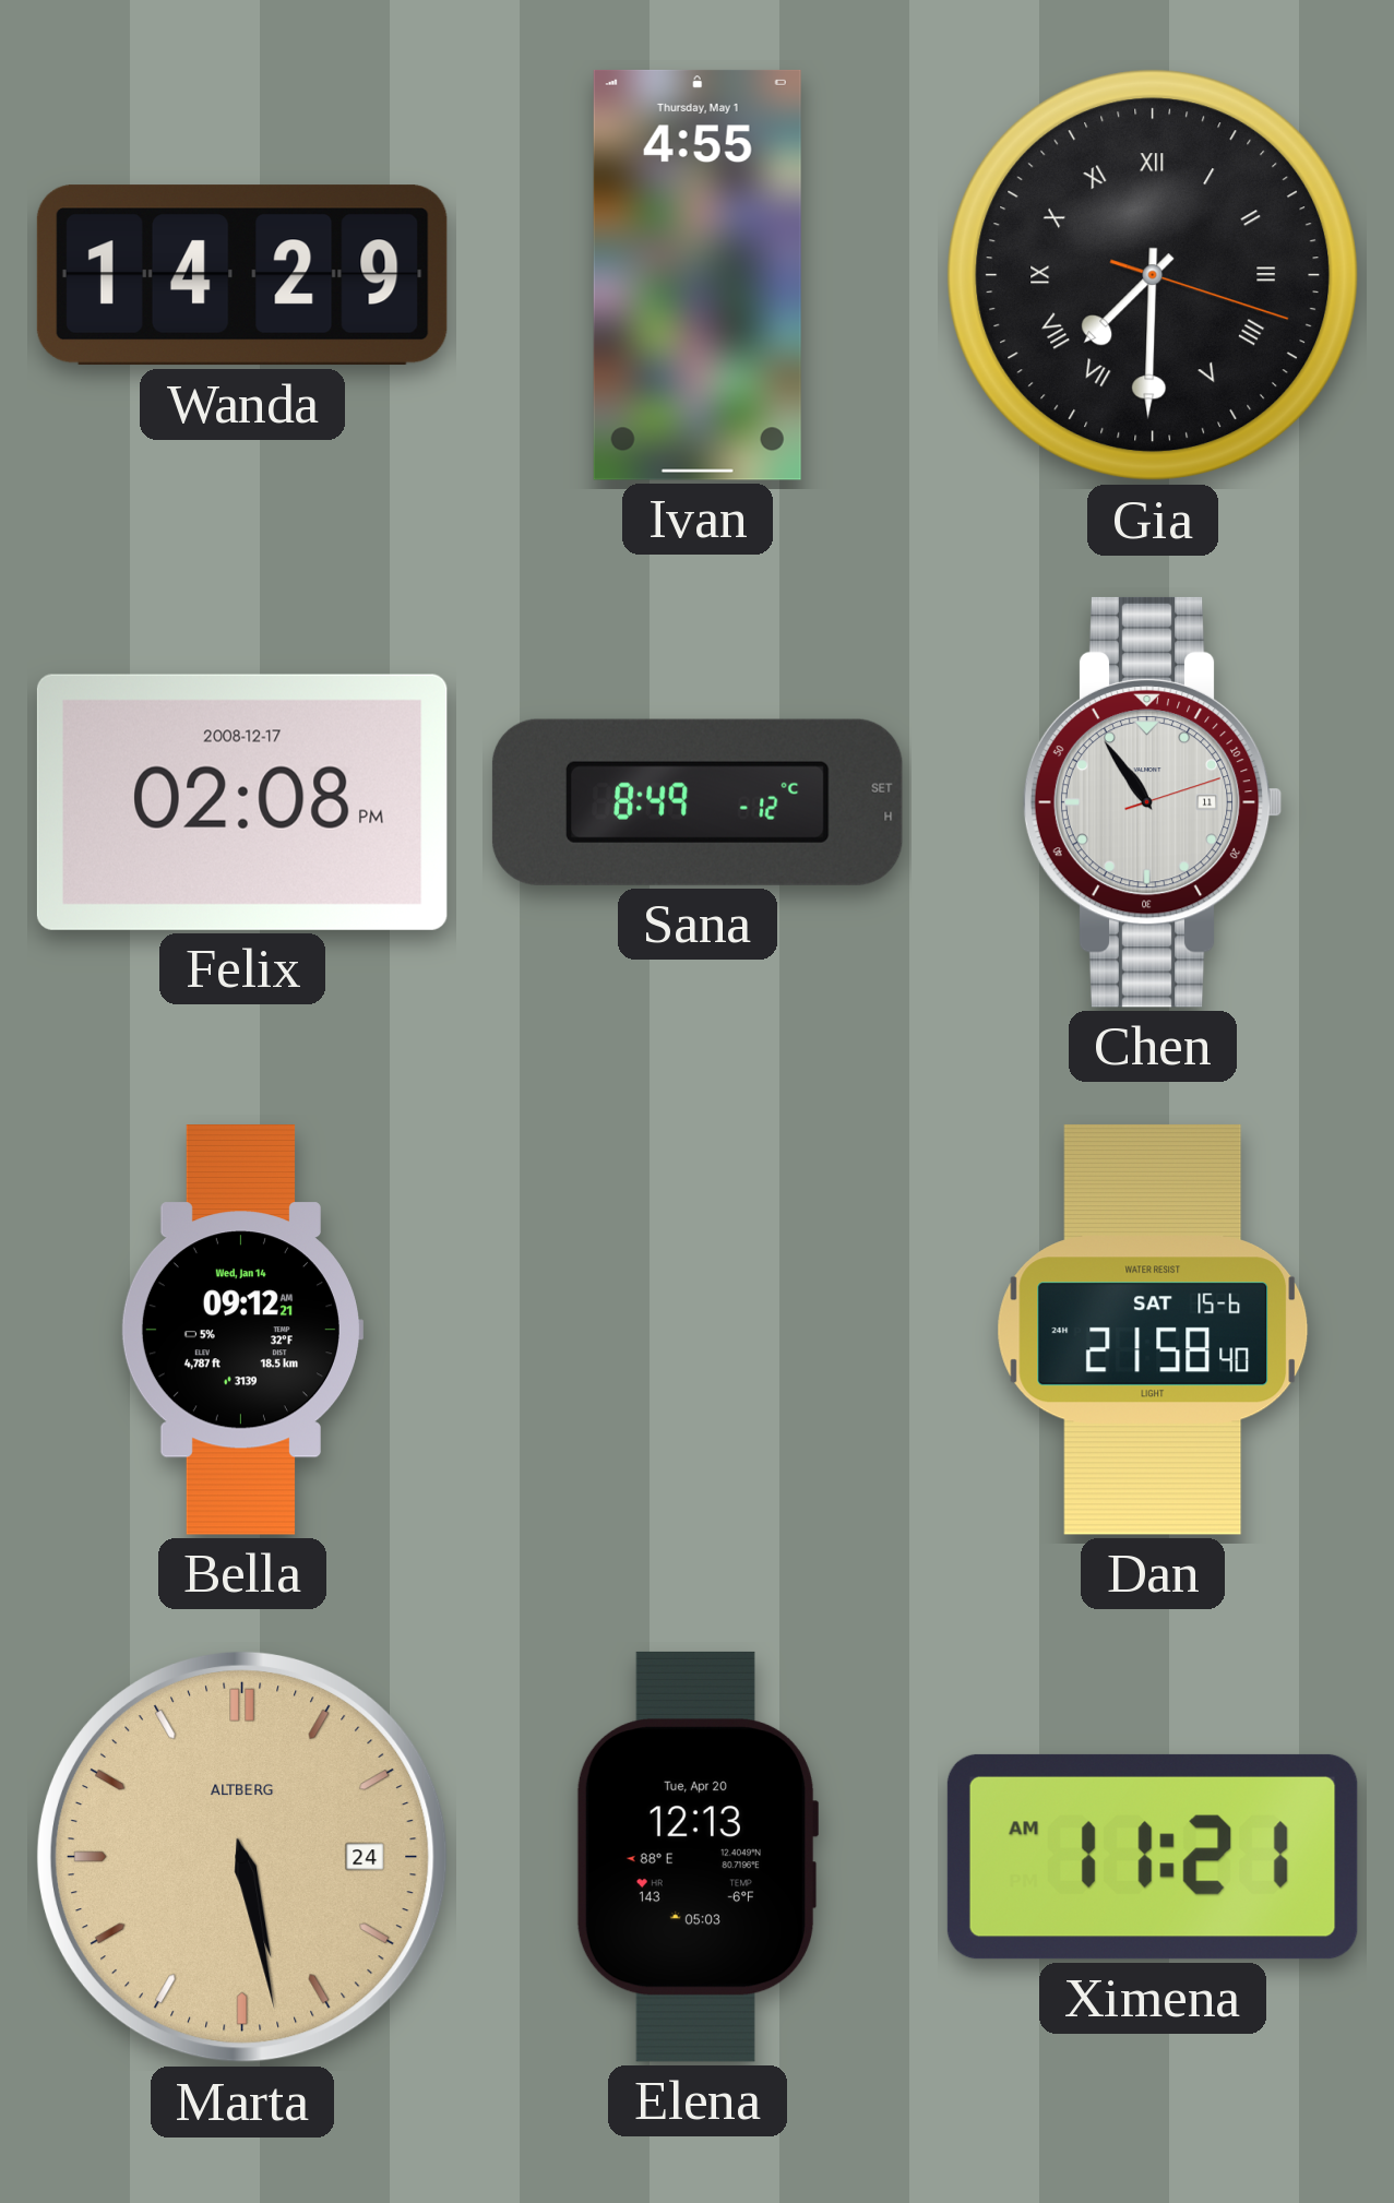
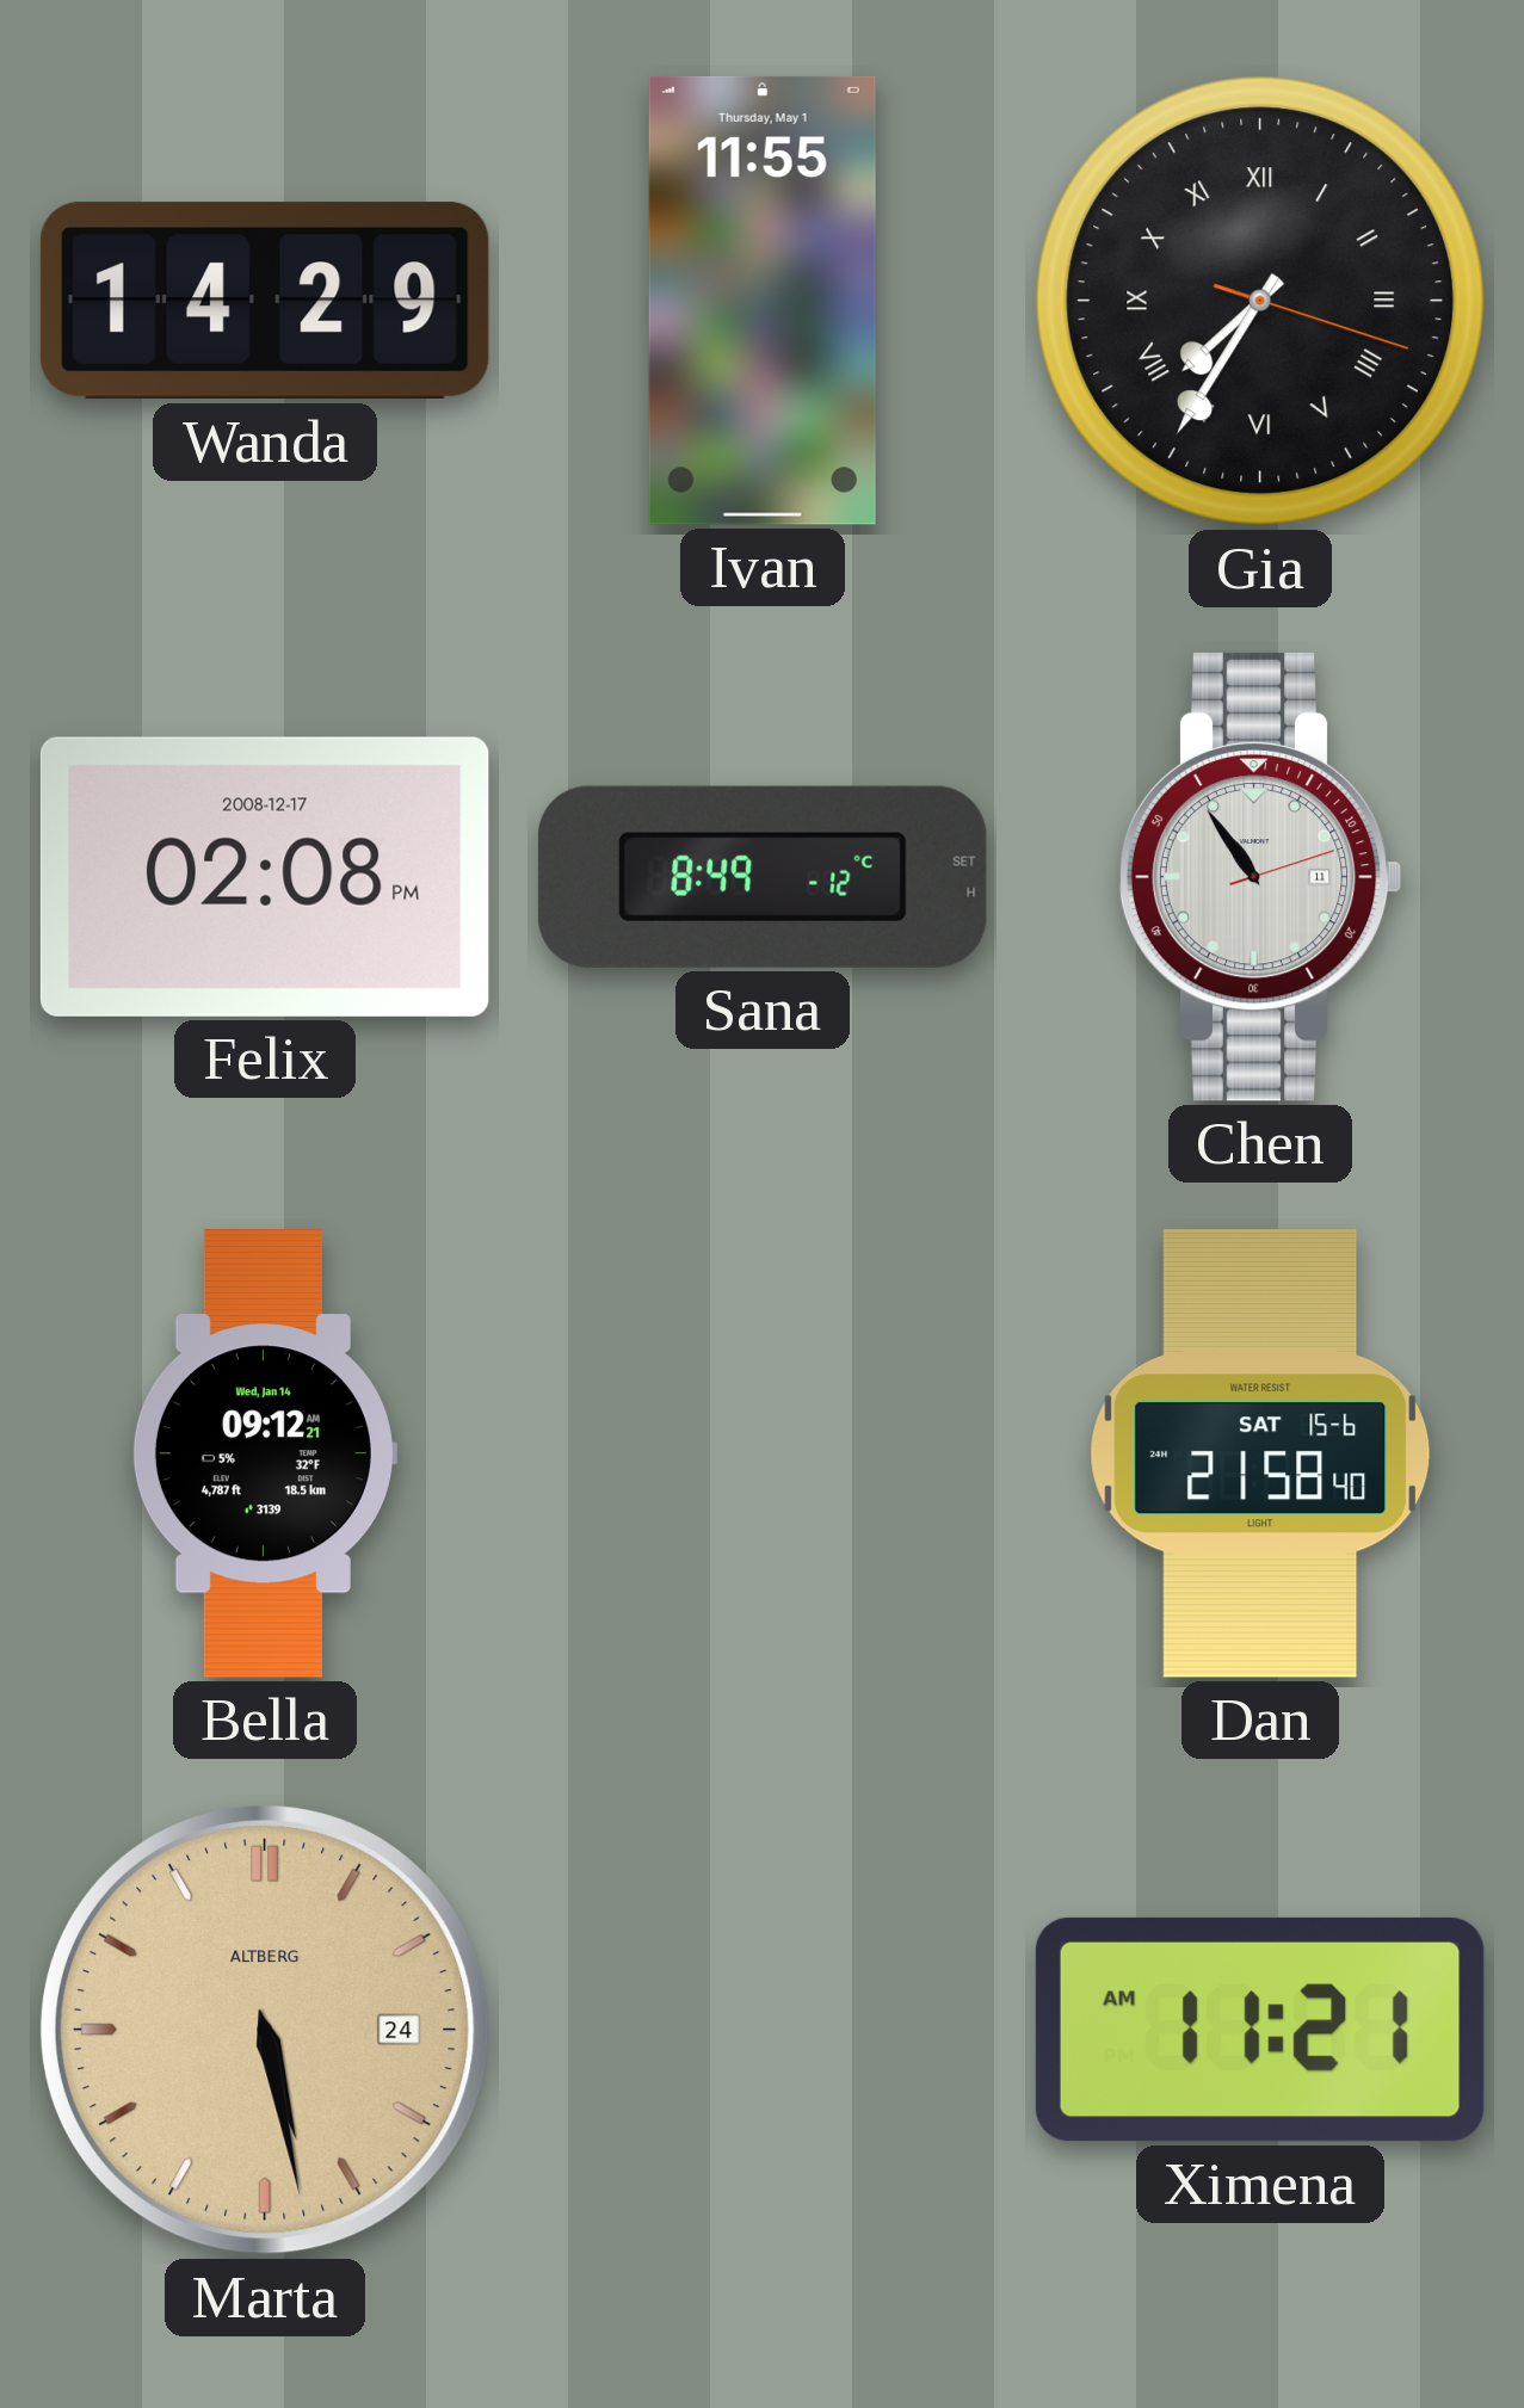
Ivan: 4:55 -> 11:55
Gia: 7:30 -> 7:35
Elena: 12:13 -> none
